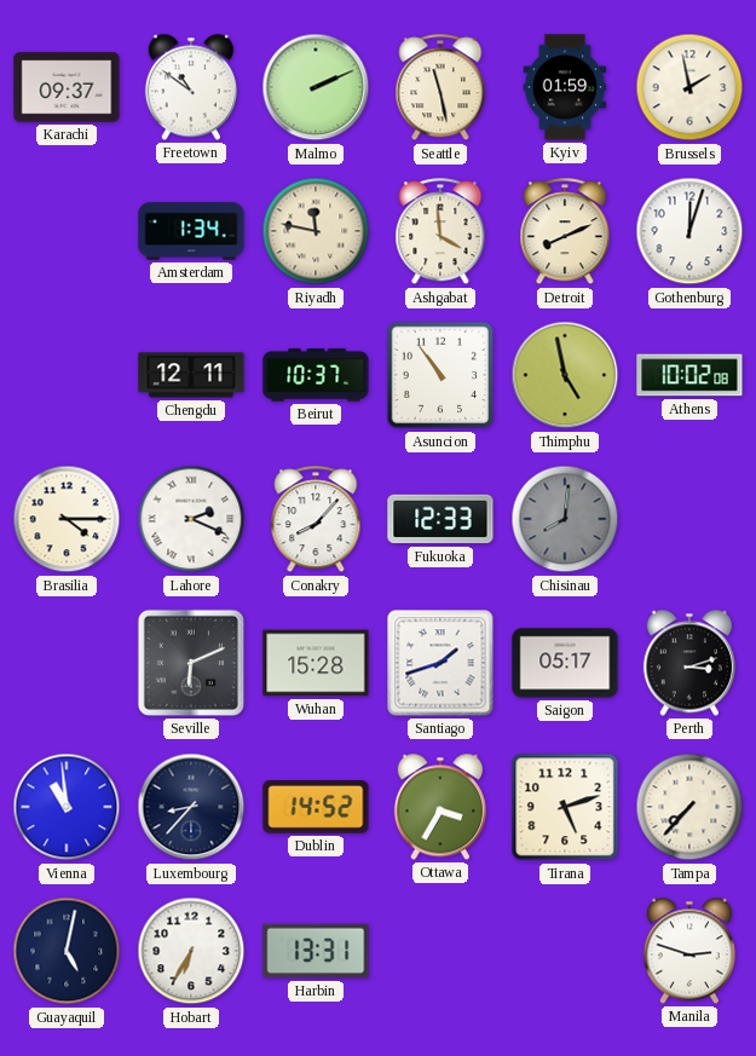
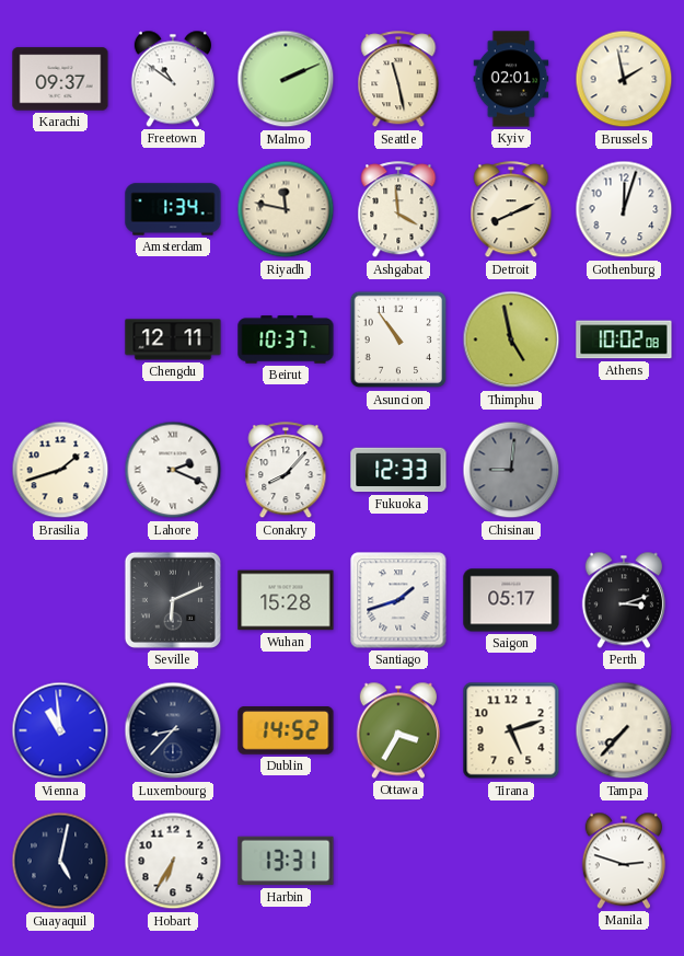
Kyiv: 01:59 -> 02:01
Brasilia: 4:15 -> 1:42
Chisinau: 8:01 -> 9:01
